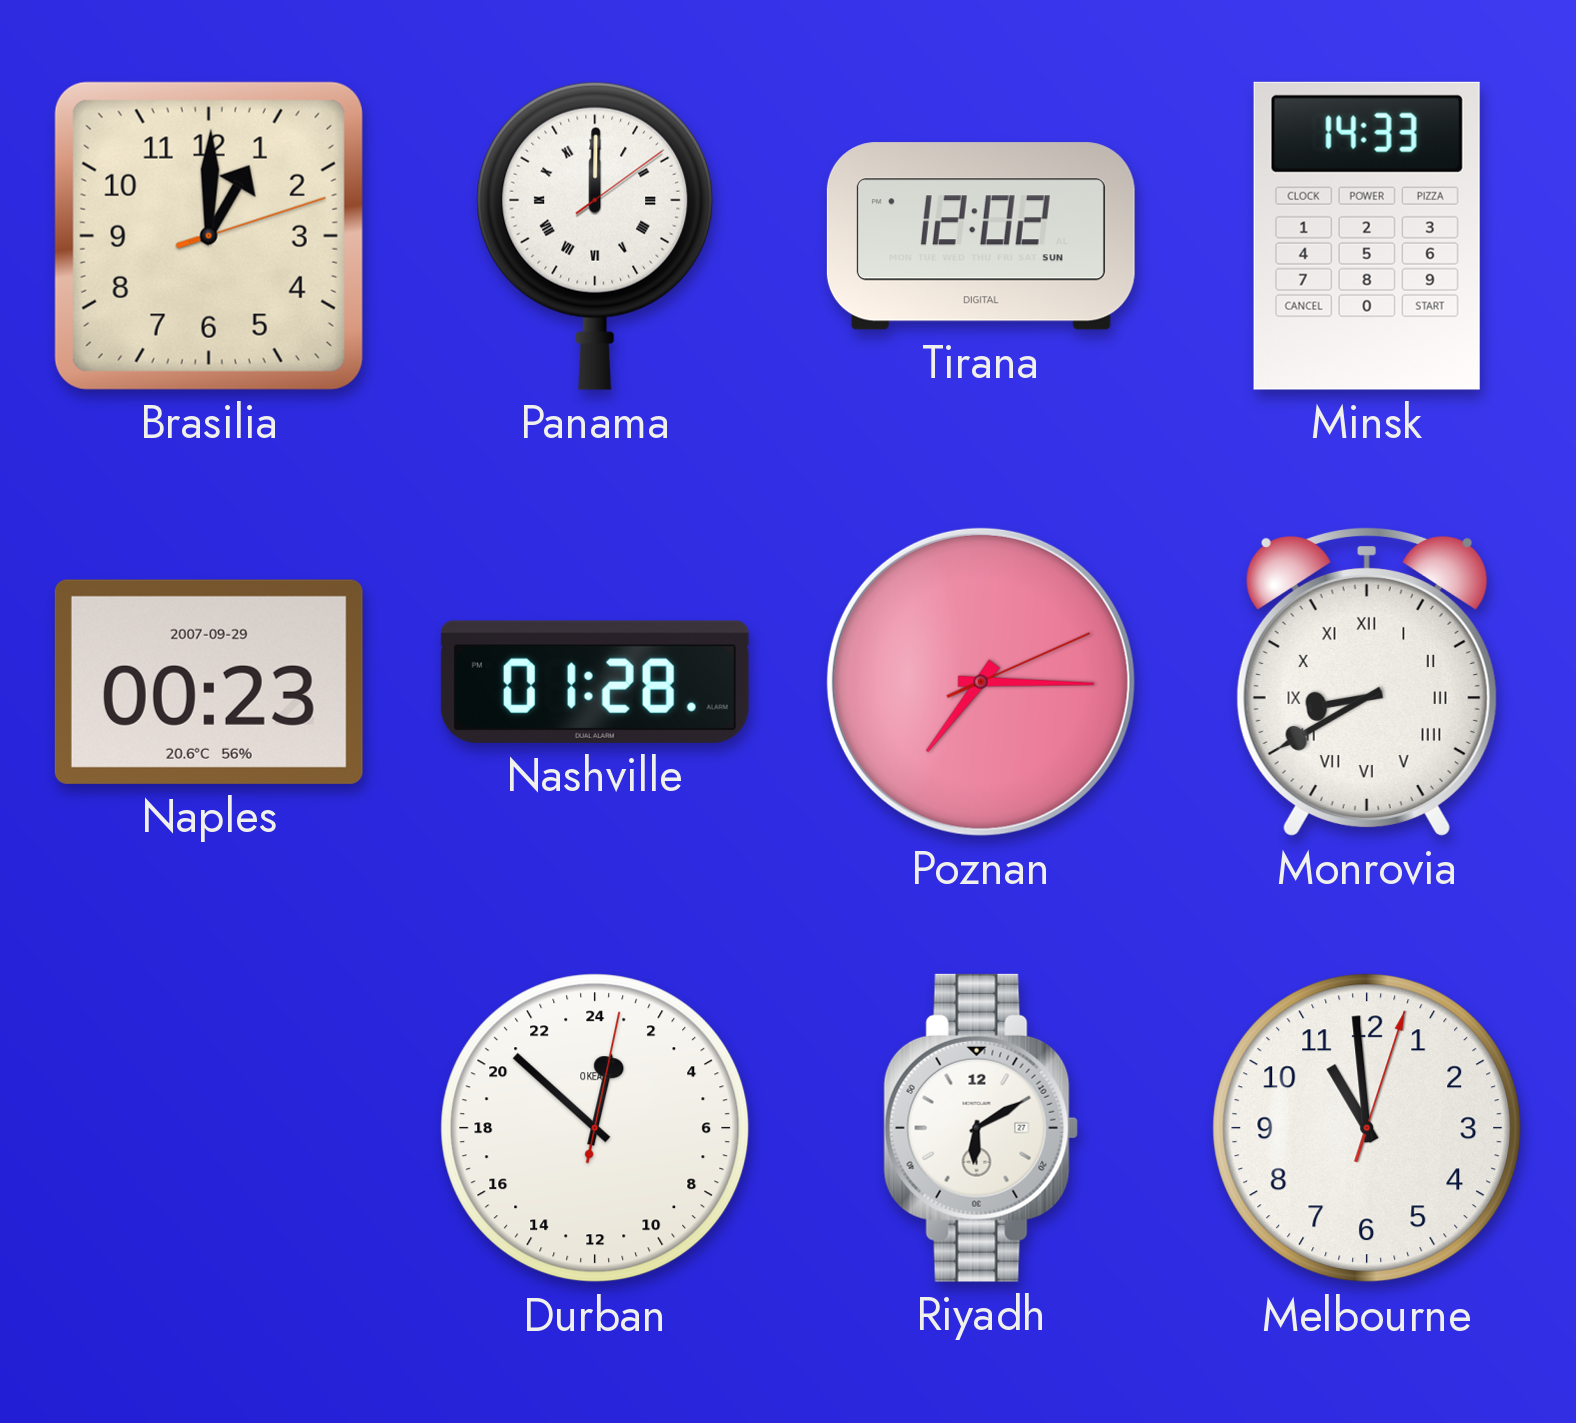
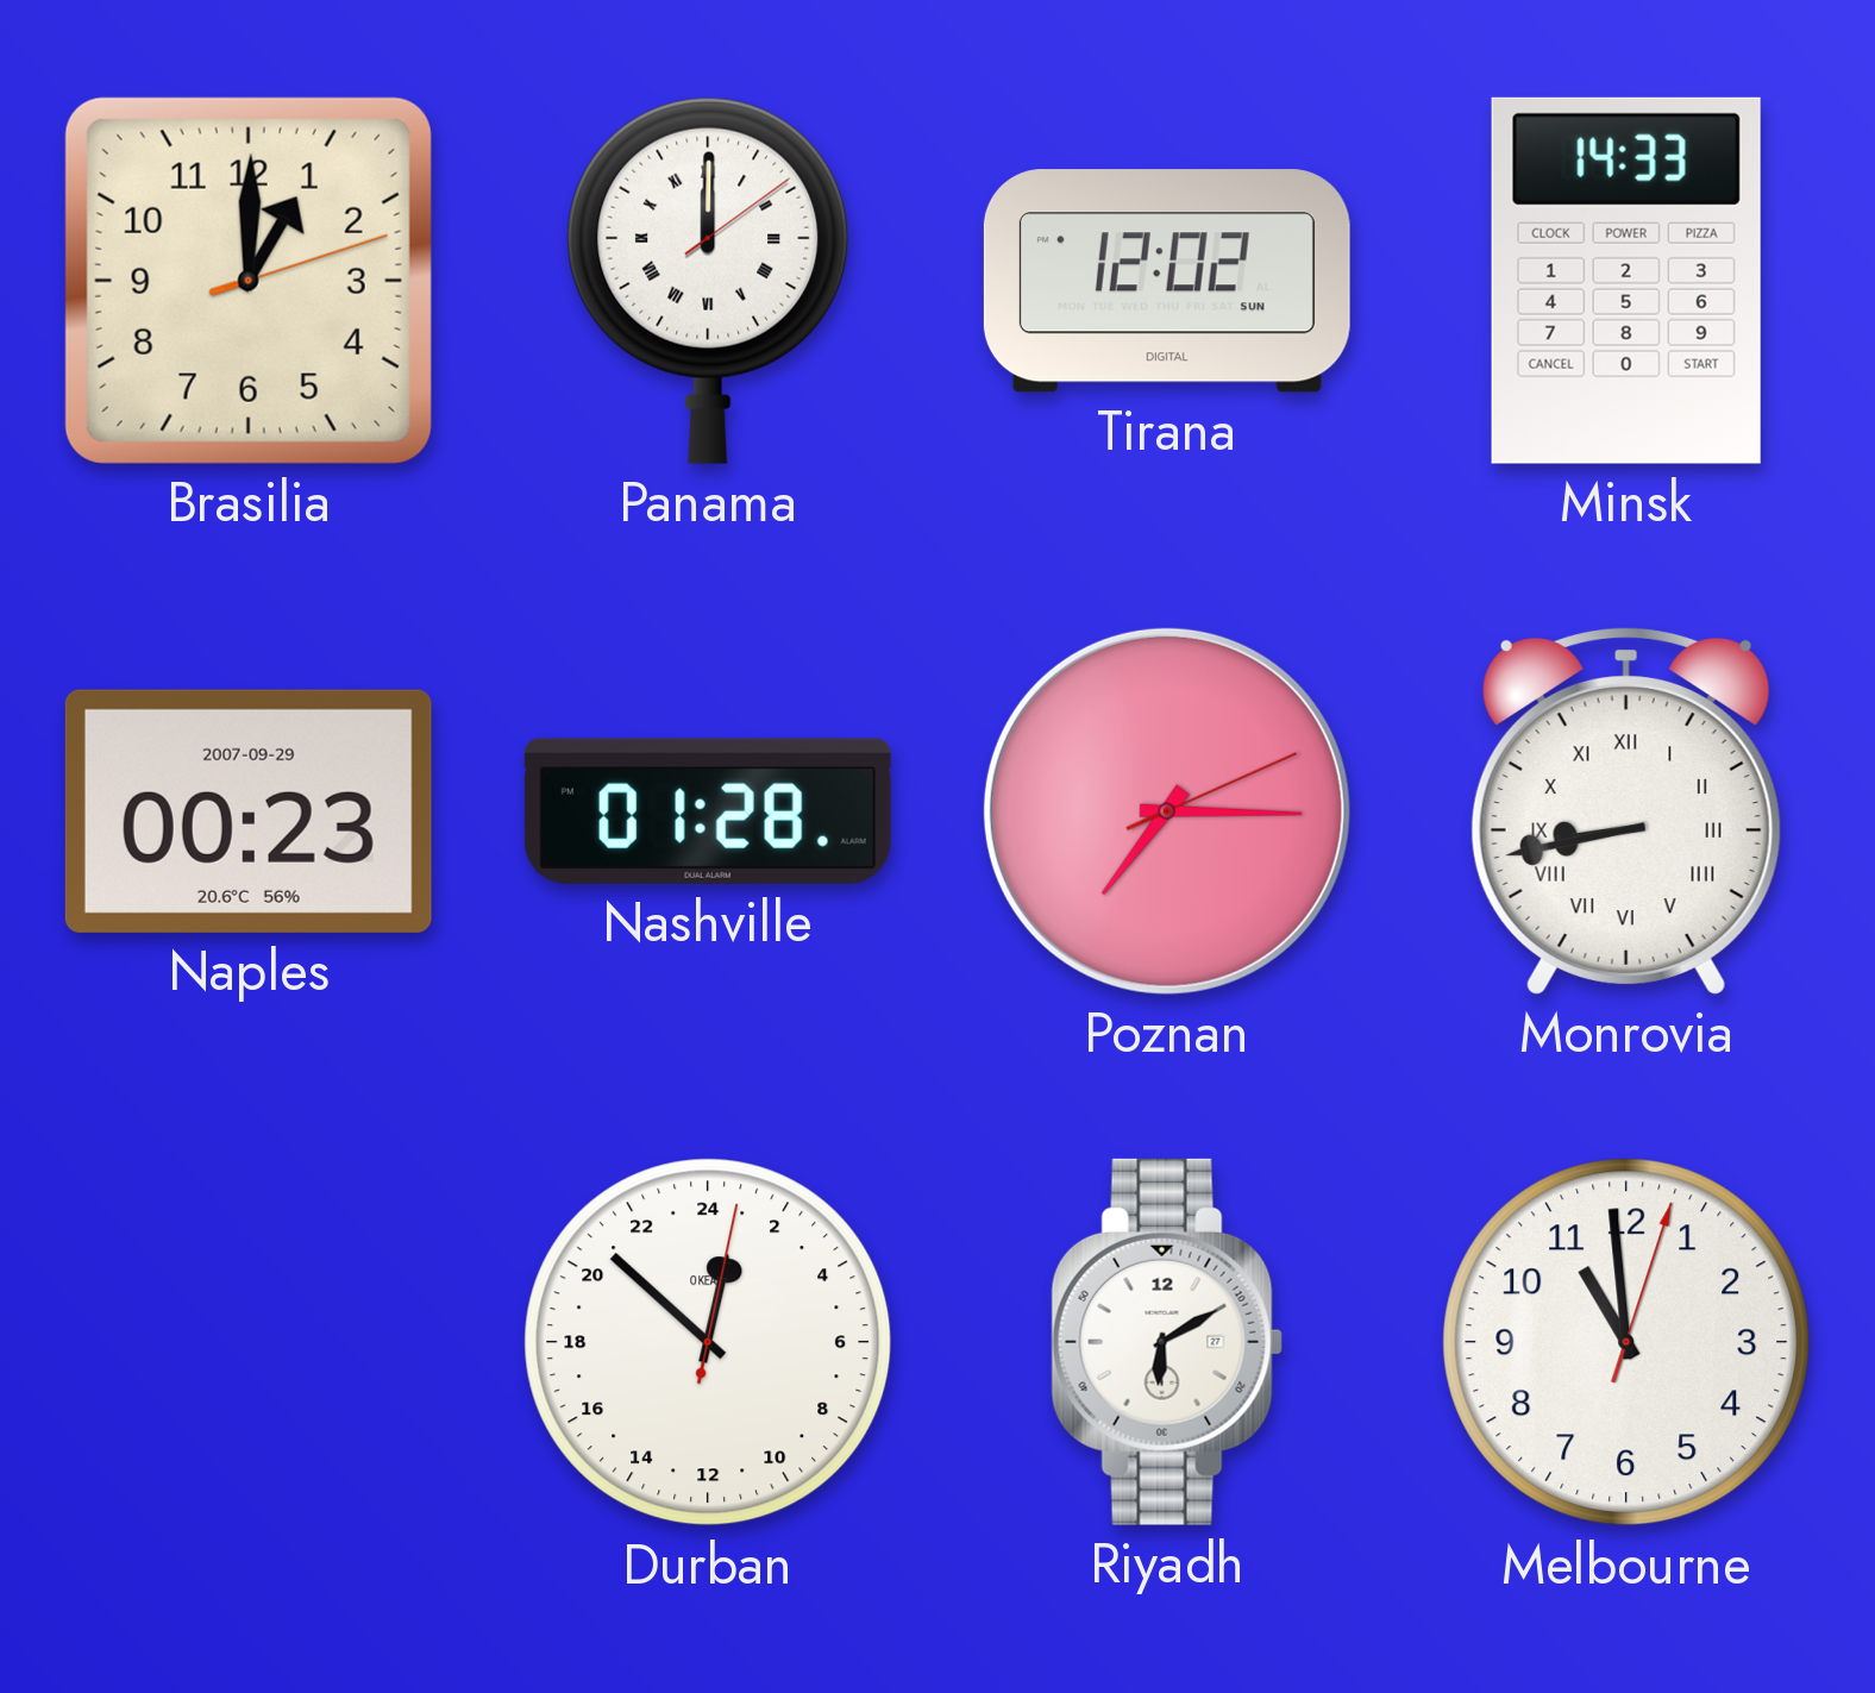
Monrovia: 8:40 -> 8:43
